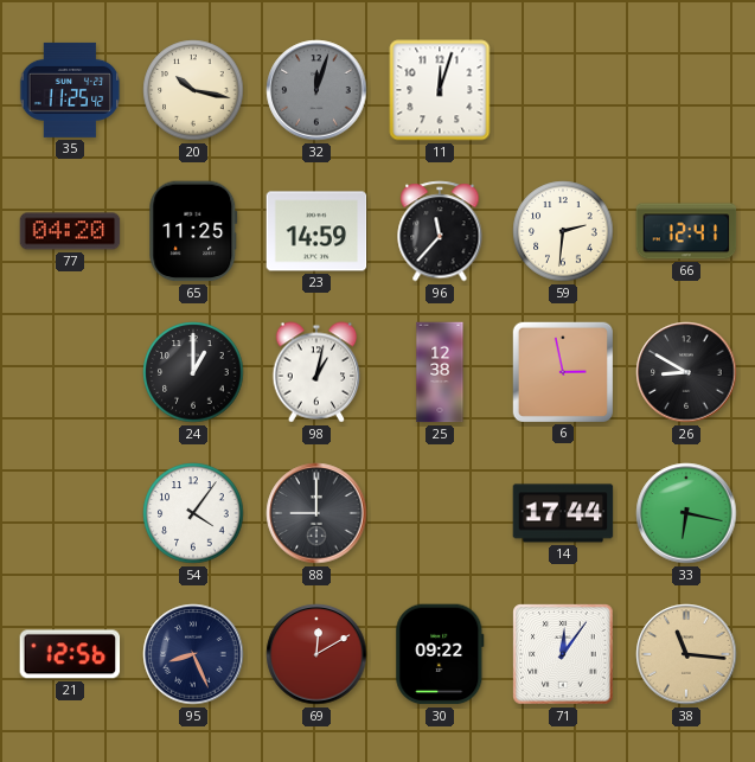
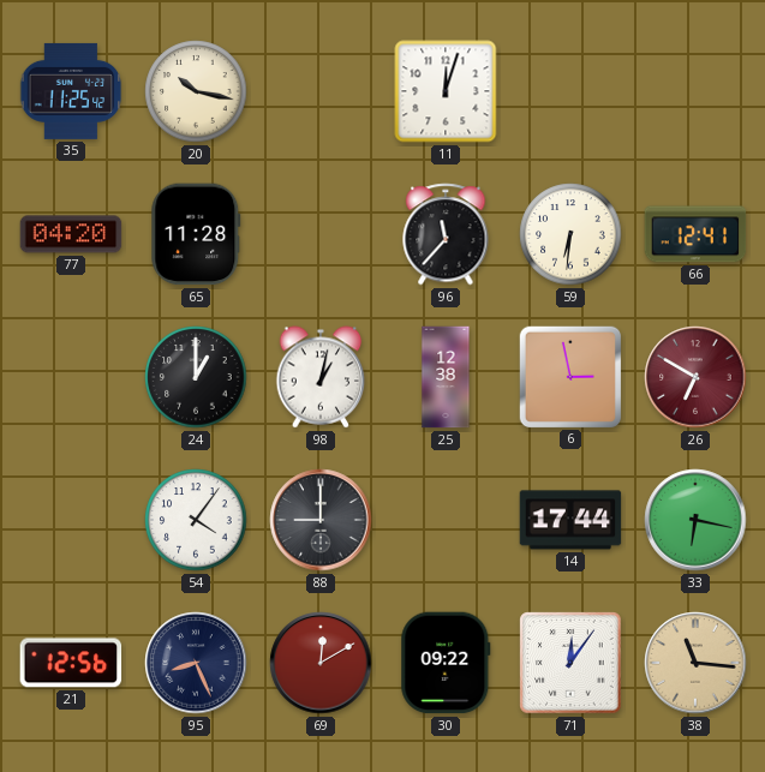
32: 12:03 -> none
65: 11:25 -> 11:28
23: 14:59 -> none
59: 2:31 -> 6:31
26: 8:50 -> 6:50
26 dial: black -> burgundy
